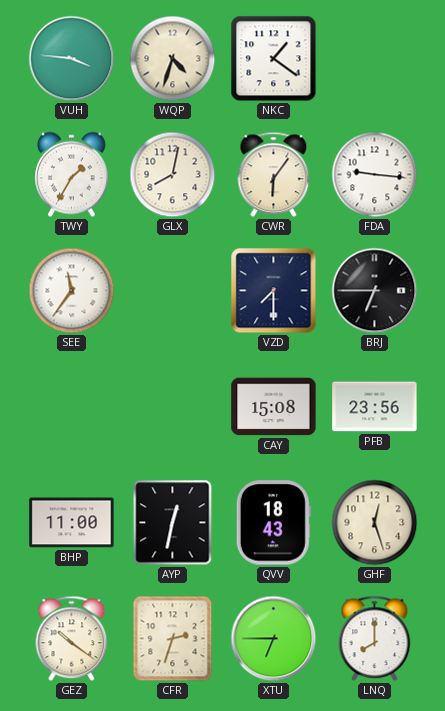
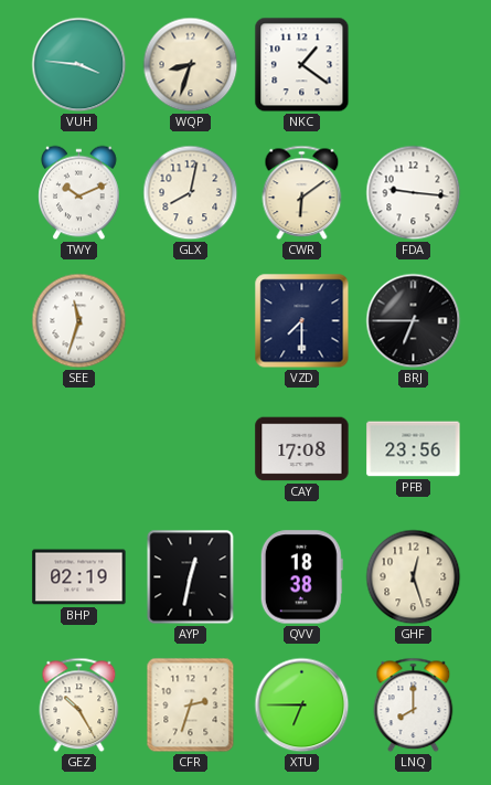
WQP: 4:33 -> 8:33
TWY: 1:35 -> 10:11
CWR: 6:06 -> 6:09
SEE: 11:36 -> 11:33
CAY: 15:08 -> 17:08
BHP: 11:00 -> 02:19
QVV: 18:43 -> 18:38
GEZ: 10:21 -> 10:25
